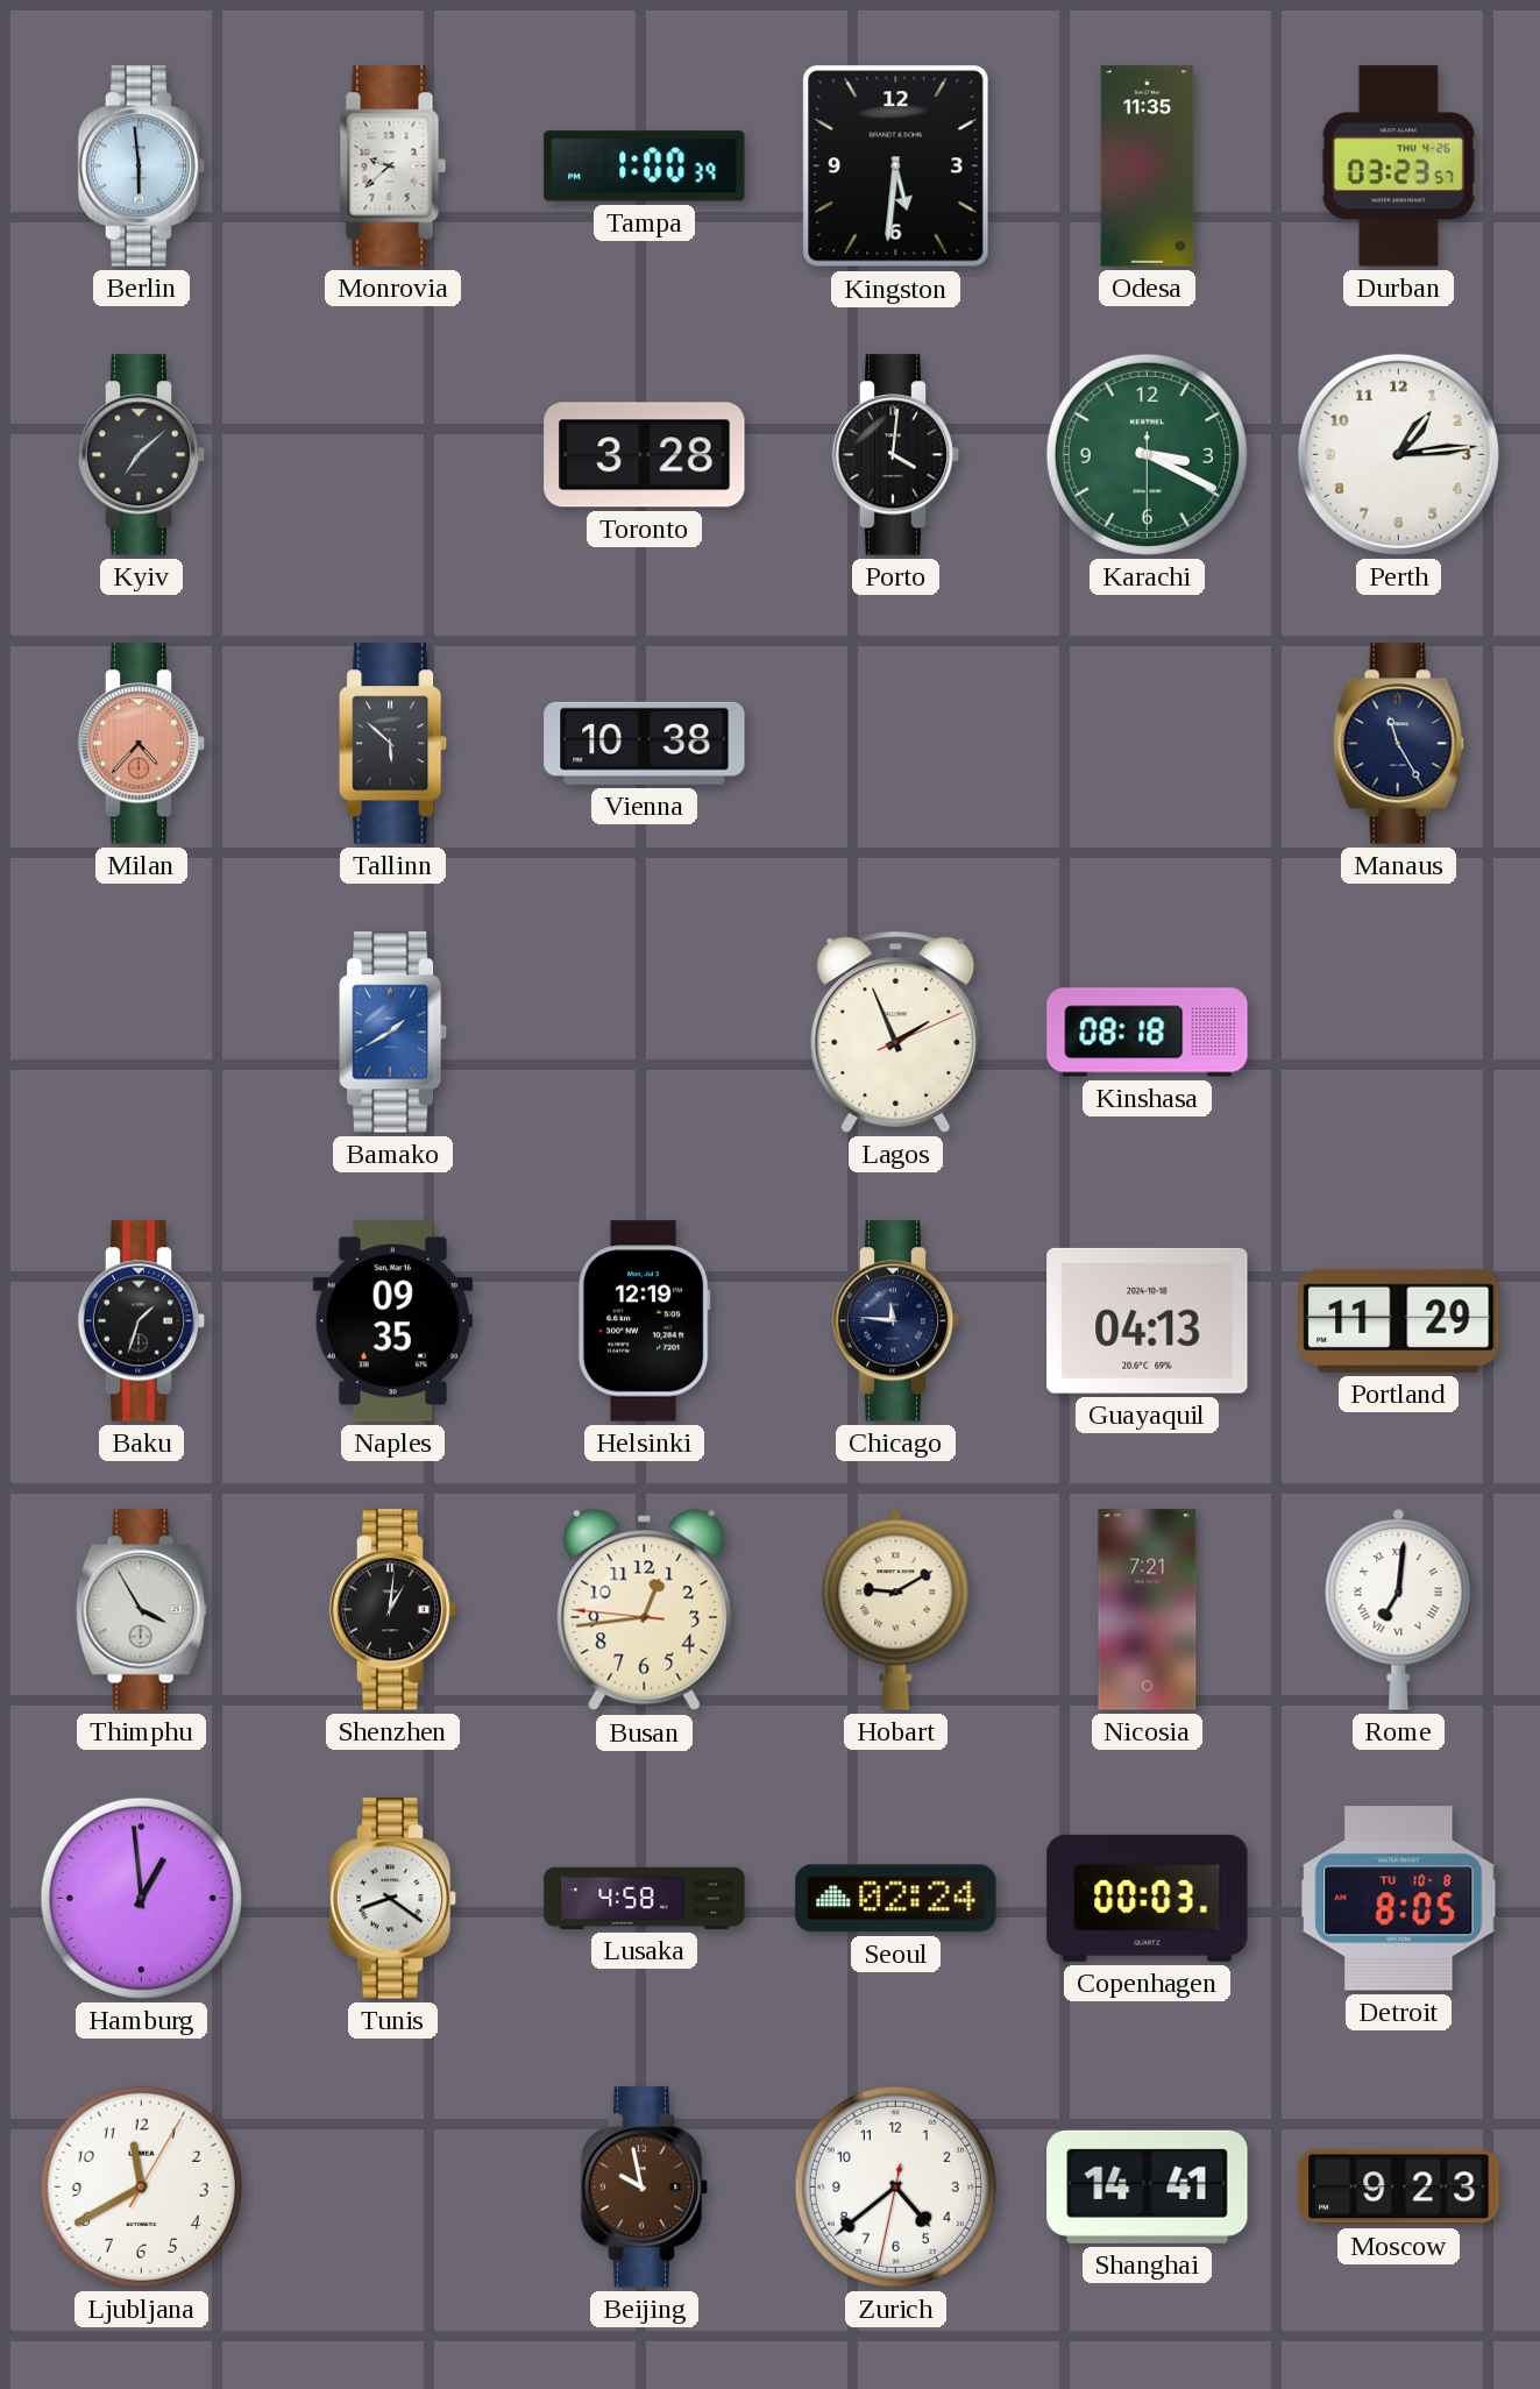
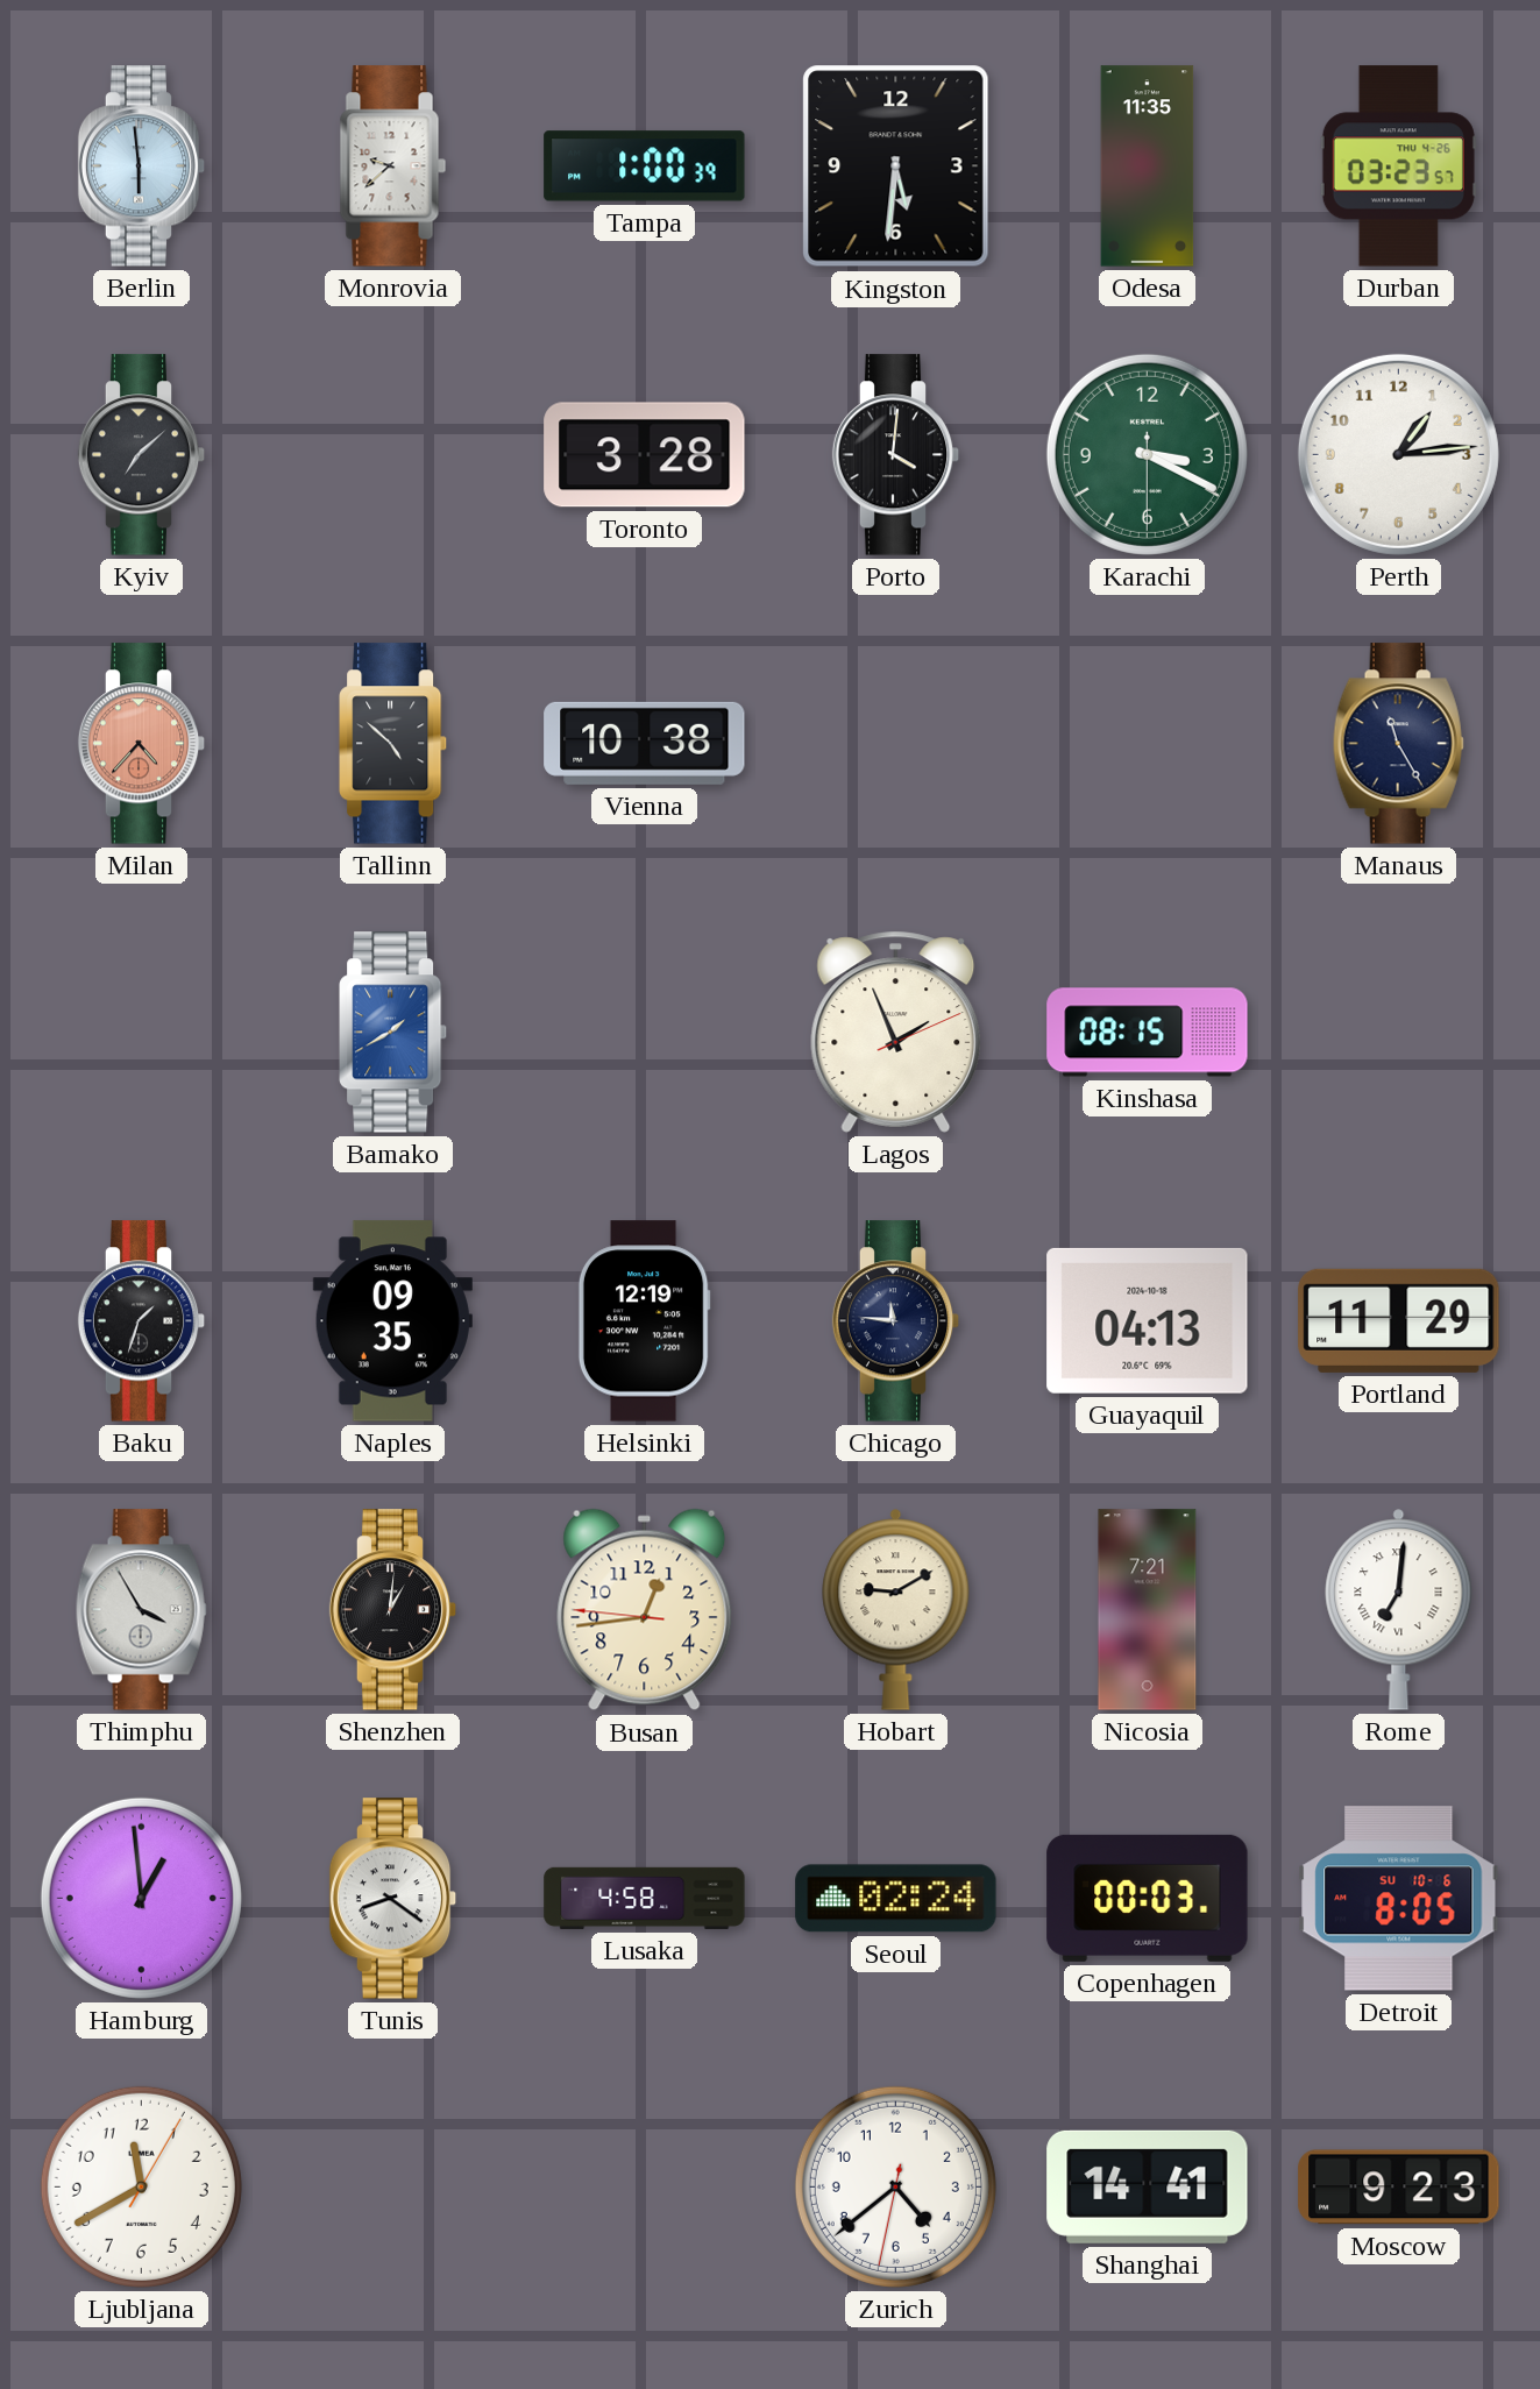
Tallinn: 5:52 -> 4:52
Kinshasa: 08:18 -> 08:15
Detroit date: TU 10-8 -> SU 10-6
Beijing: 9:58 -> none
